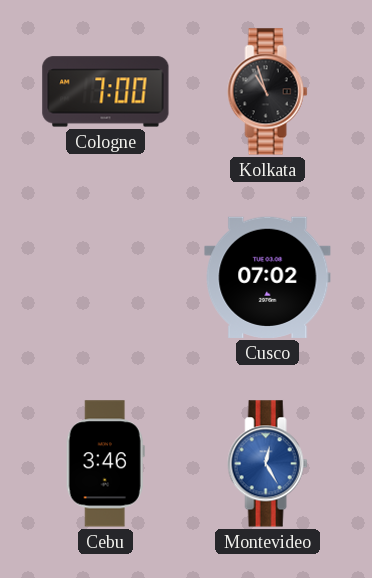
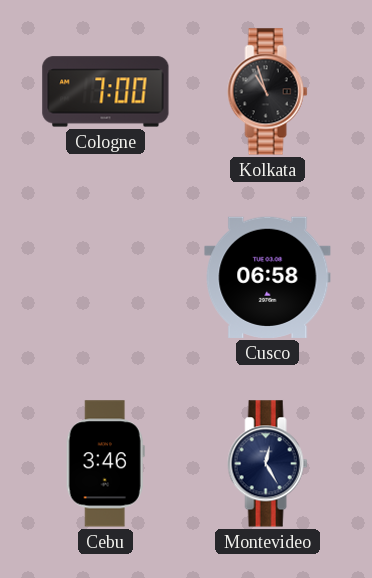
Cusco: 07:02 -> 06:58
Montevideo dial: blue -> navy
